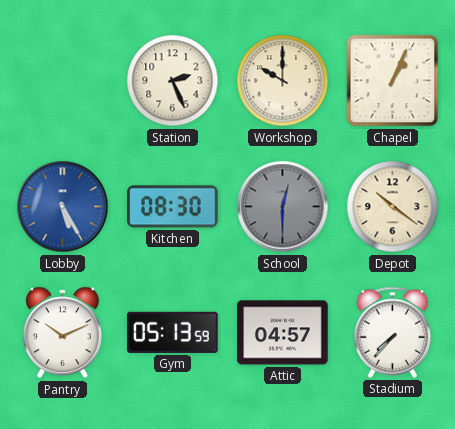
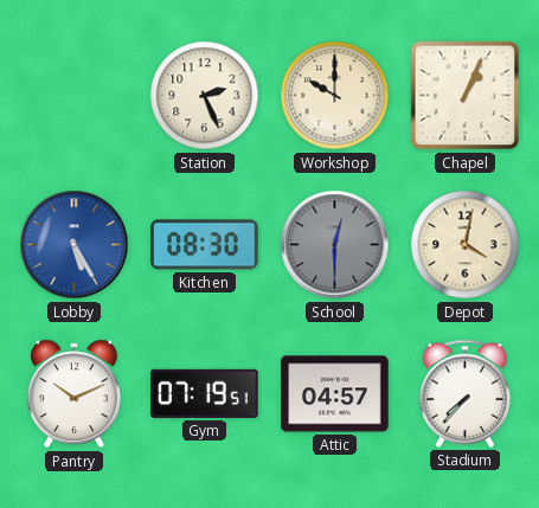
Depot: 10:21 -> 4:02
Gym: 05:13 -> 07:19
